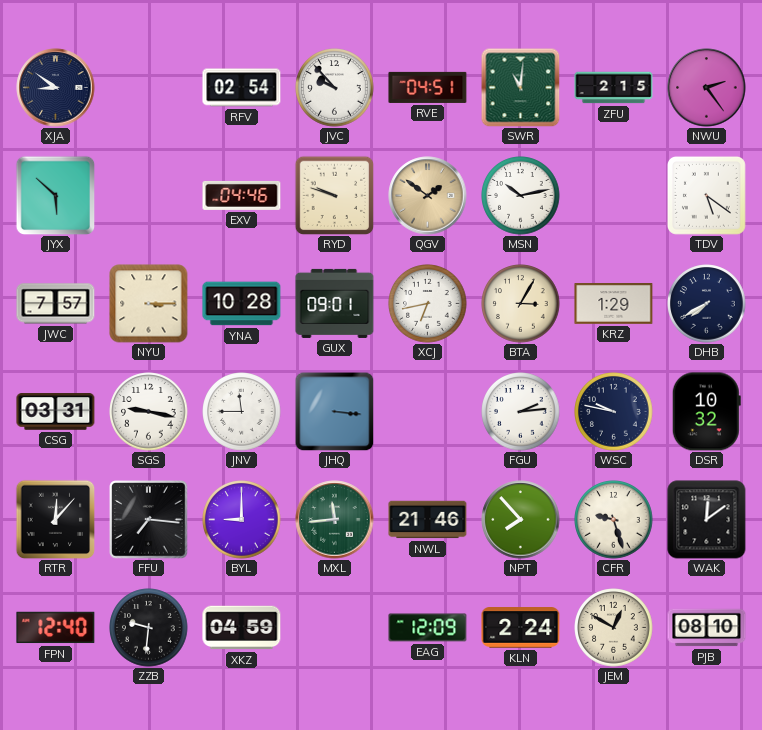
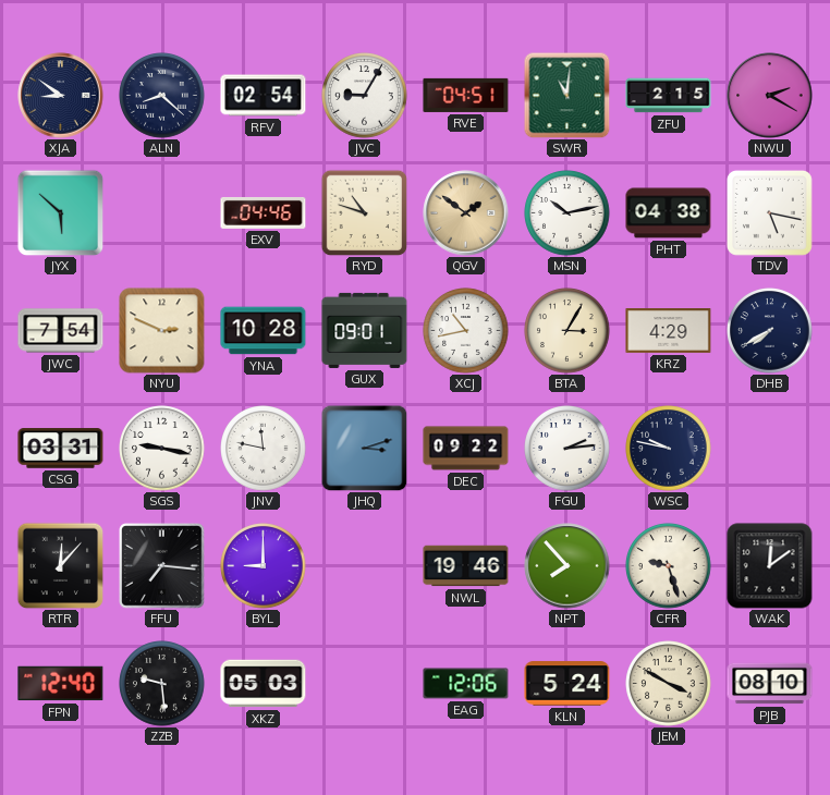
ALN: none -> 8:22
JVC: 9:53 -> 9:05
NWU: 2:24 -> 2:20
RYD: 9:48 -> 10:48
PHT: none -> 04:38
TDV: 5:21 -> 5:17
JWC: 7:57 -> 7:54
NYU: 3:15 -> 2:49
XCJ: 6:43 -> 10:43
KRZ: 1:29 -> 4:29
JNV: 11:45 -> 11:47
JHQ: 3:16 -> 3:12
DEC: none -> 09:22
DSR: 10:32 -> none
MXL: 11:44 -> none
NWL: 21:46 -> 19:46
ZZB: 9:31 -> 9:29
XKZ: 04:59 -> 05:03
EAG: 12:09 -> 12:06
KLN: 2:24 -> 5:24
JEM: 12:50 -> 3:50
